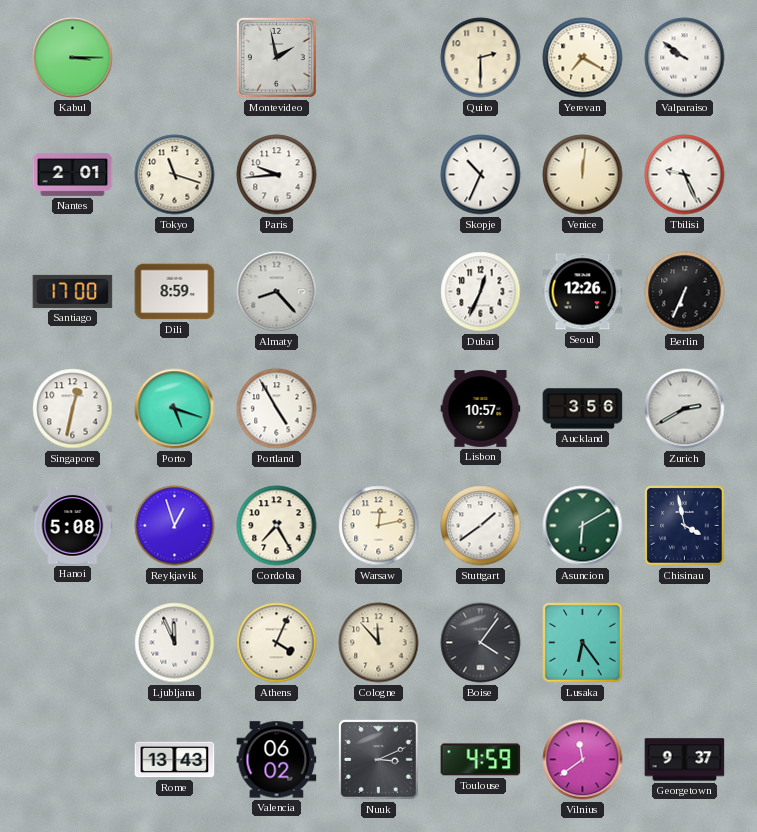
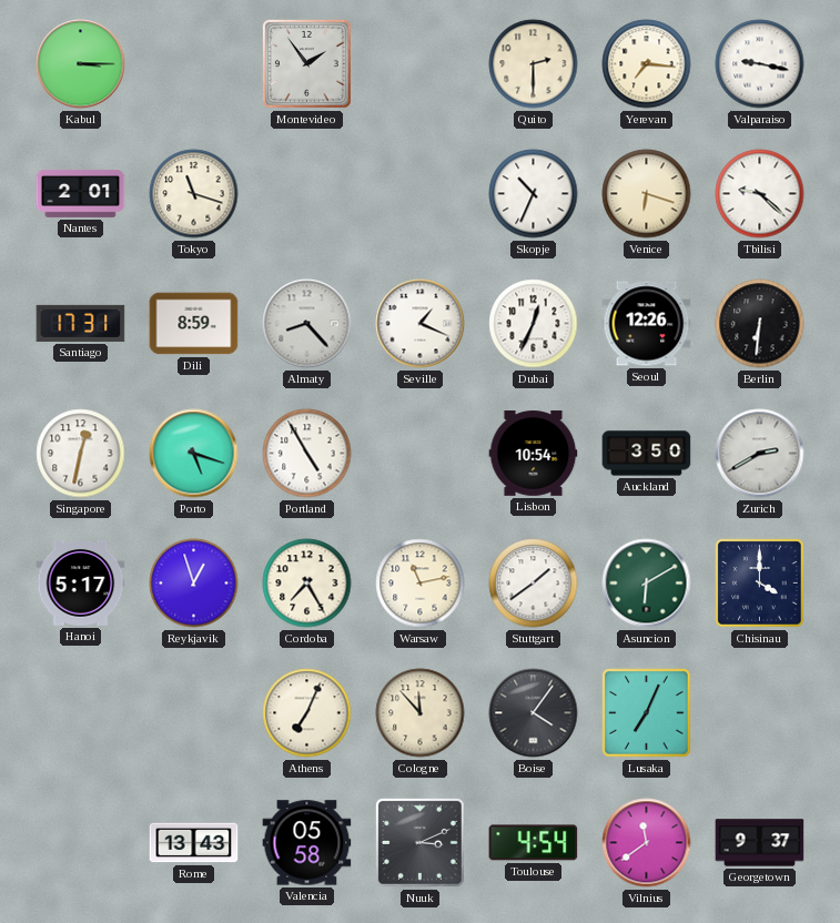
Montevideo: 1:58 -> 1:54
Yerevan: 7:20 -> 7:16
Valparaiso: 9:51 -> 9:17
Paris: 9:44 -> none
Venice: 12:01 -> 6:18
Tbilisi: 9:26 -> 9:22
Santiago: 17:00 -> 17:31
Seville: none -> 1:19
Berlin: 6:34 -> 6:31
Lisbon: 10:57 -> 10:54
Auckland: 3:56 -> 3:50
Hanoi: 5:08 -> 5:17
Warsaw: 12:13 -> 11:13
Chisinau: 3:58 -> 4:00
Ljubljana: 11:56 -> none
Athens: 4:04 -> 7:04
Lusaka: 6:24 -> 7:04
Valencia: 06:02 -> 05:58
Toulouse: 4:59 -> 4:54
